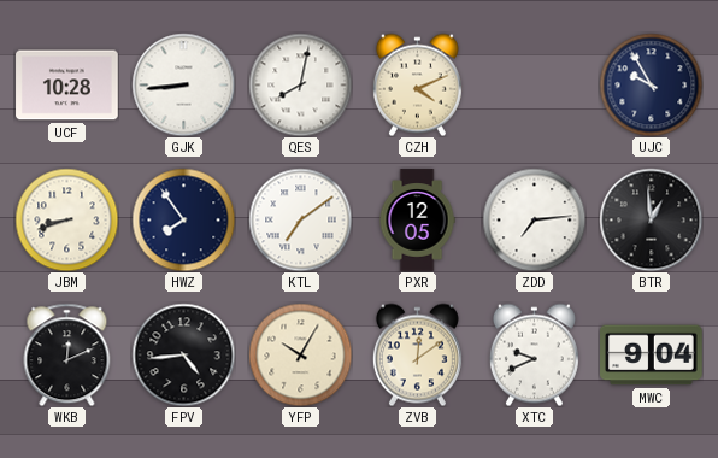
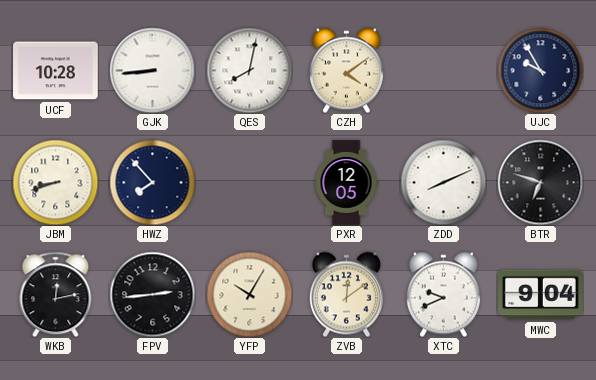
CZH: 4:11 -> 4:09
HWZ: 7:54 -> 7:53
KTL: 7:09 -> none
ZDD: 7:14 -> 8:11
BTR: 12:59 -> 6:48
WKB: 12:11 -> 12:13
FPV: 4:44 -> 2:44
